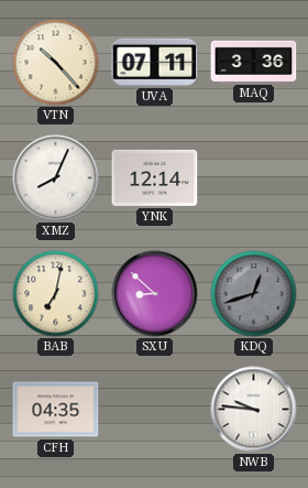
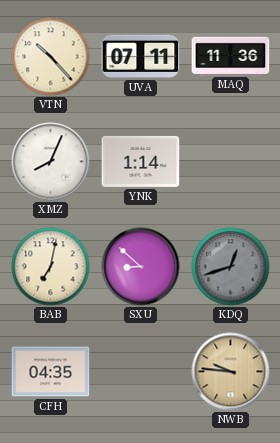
MAQ: 3:36 -> 11:36
YNK: 12:14 -> 1:14
NWB dial: white -> champagne
